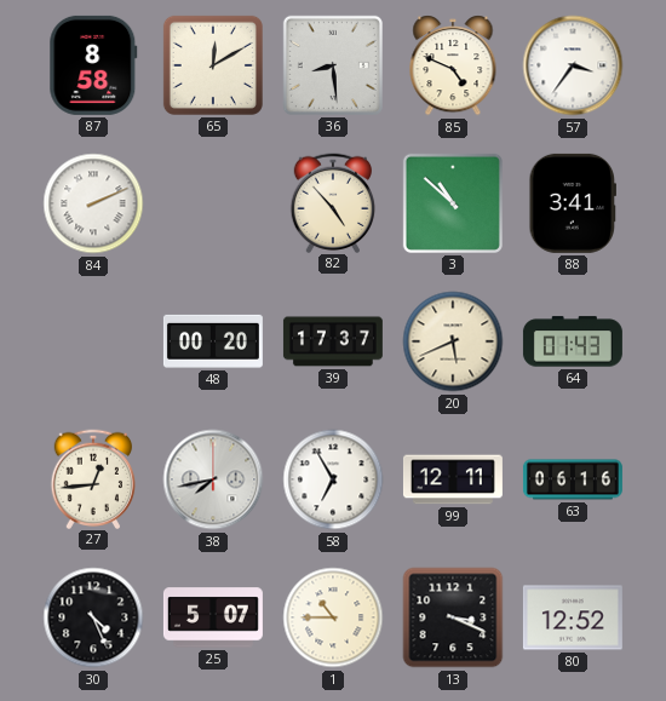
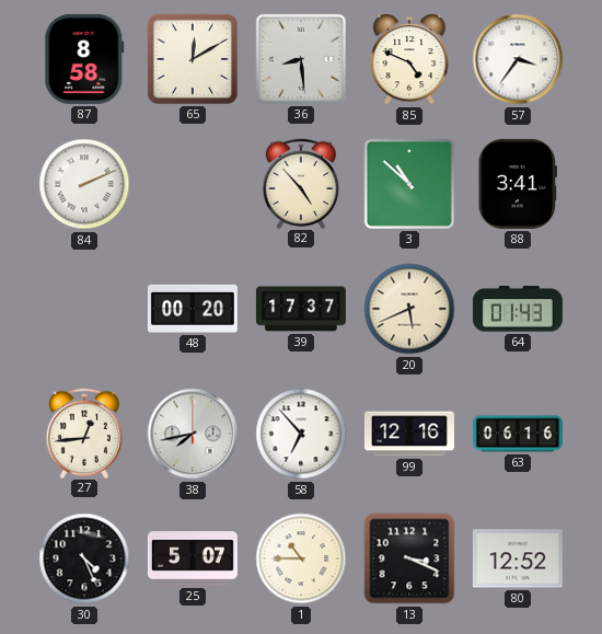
58: 6:55 -> 6:53
99: 12:11 -> 12:16
